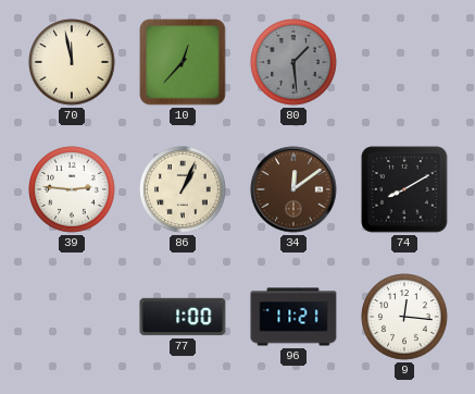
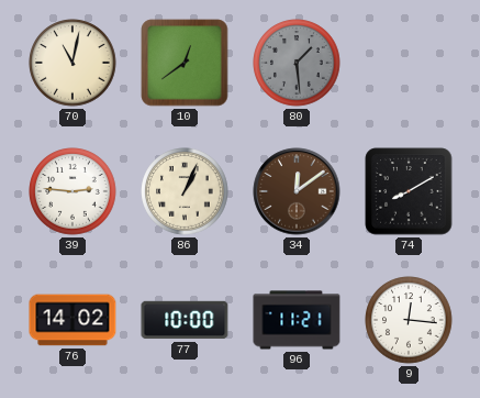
70: 11:58 -> 11:02
10: 12:37 -> 12:39
76: none -> 14:02
77: 1:00 -> 10:00
